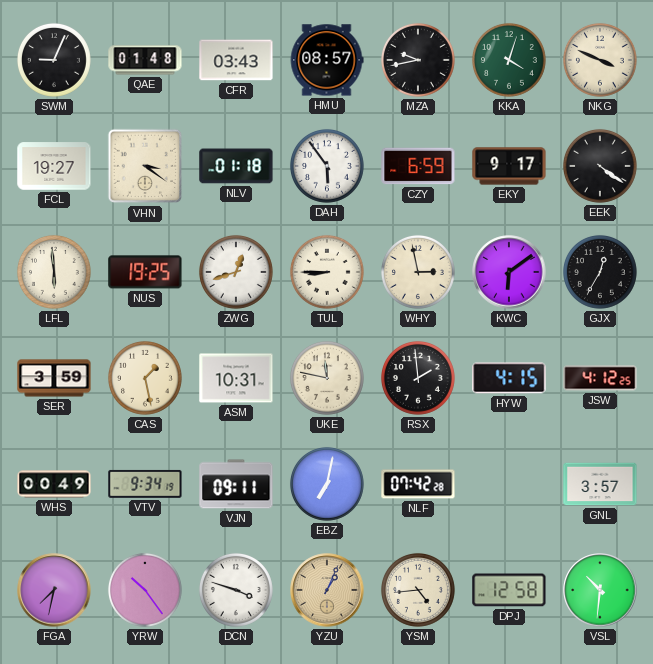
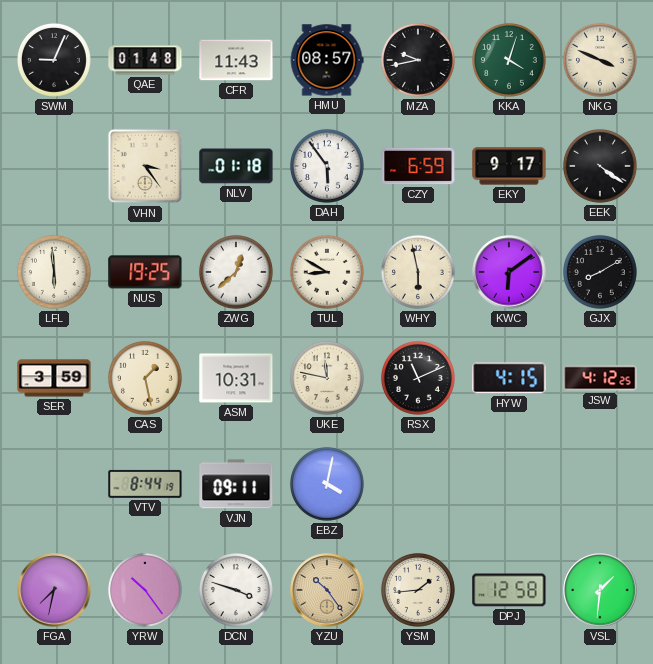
CFR: 03:43 -> 11:43
FCL: 19:27 -> none
VHN: 3:21 -> 3:24
ZWG: 12:42 -> 12:38
TUL: 8:45 -> 8:50
WHY: 2:58 -> 5:58
GJX: 12:35 -> 8:10
RSX: 1:59 -> 11:11
WHS: 00:49 -> none
VTV: 9:34 -> 8:44
EBZ: 7:02 -> 4:02
NLF: 07:42 -> none
GNL: 3:57 -> none
YZU: 1:04 -> 10:24
YSM: 4:44 -> 1:44
VSL: 10:31 -> 1:31
